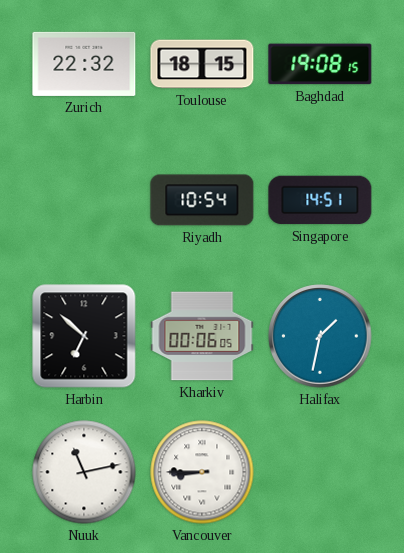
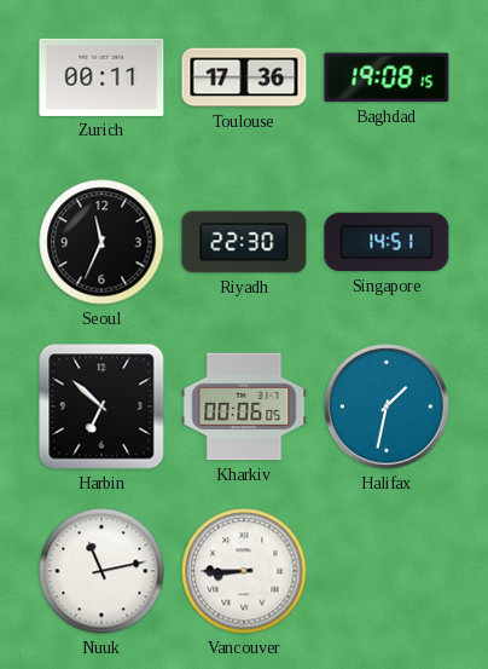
Zurich: 22:32 -> 00:11
Toulouse: 18:15 -> 17:36
Seoul: none -> 11:34
Riyadh: 10:54 -> 22:30
